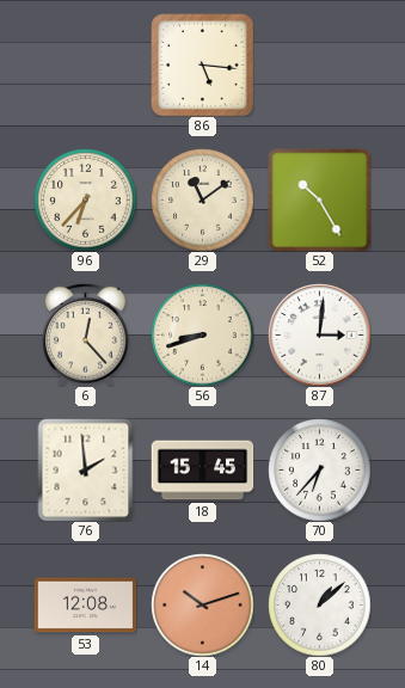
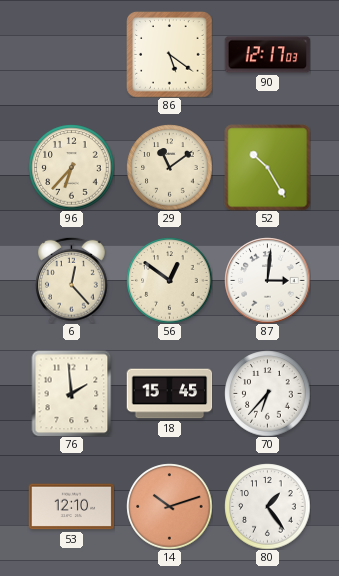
86: 5:16 -> 5:21
90: none -> 12:17
56: 8:42 -> 12:51
53: 12:08 -> 12:10
80: 1:08 -> 1:24
